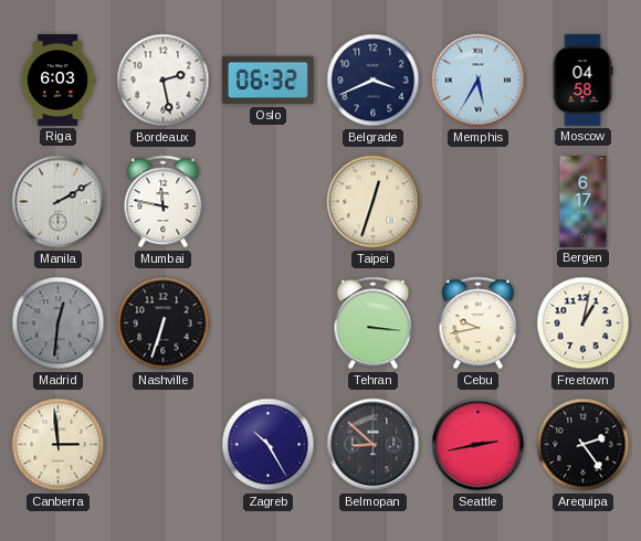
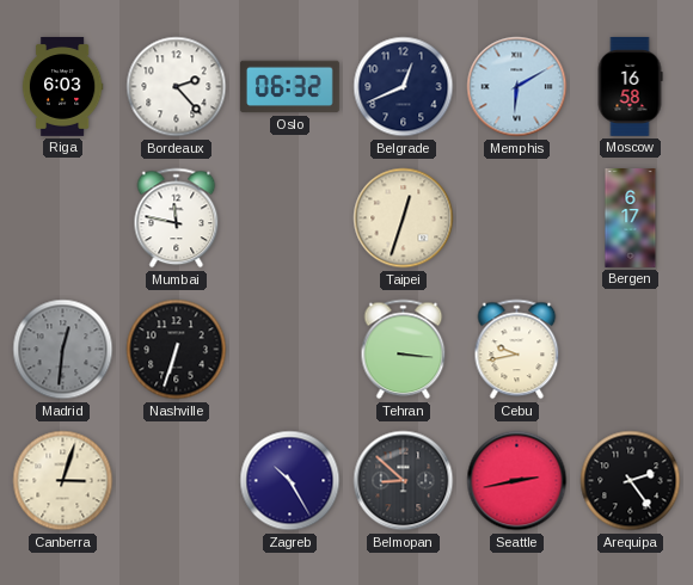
Bordeaux: 2:28 -> 2:23
Belgrade: 3:41 -> 12:41
Memphis: 5:35 -> 6:10
Moscow: 04:58 -> 16:58
Manila: 2:10 -> none
Freetown: 1:02 -> none
Canberra: 2:59 -> 3:03
